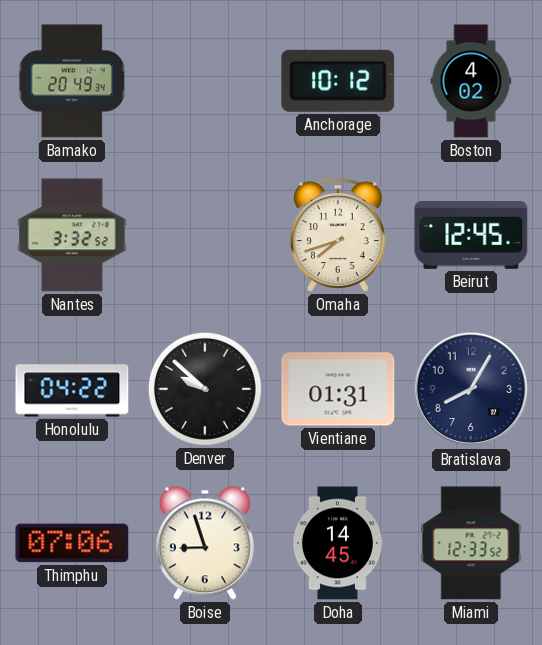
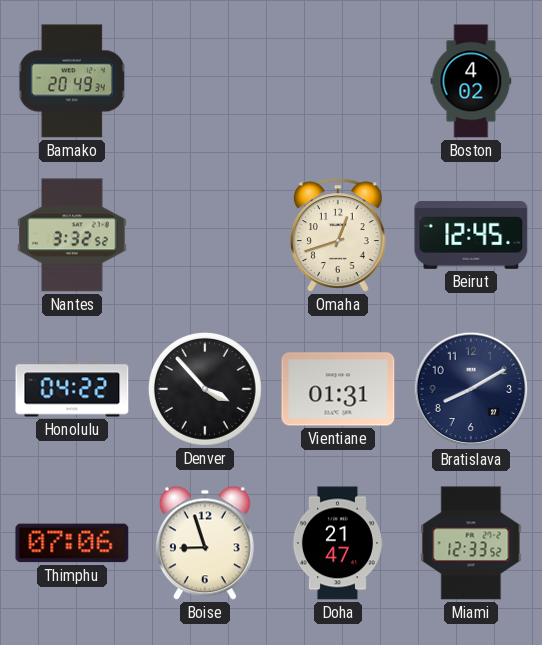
Anchorage: 10:12 -> none
Omaha: 7:42 -> 12:42
Denver: 9:52 -> 3:53
Bratislava: 8:05 -> 8:10
Doha: 14:45 -> 21:47
